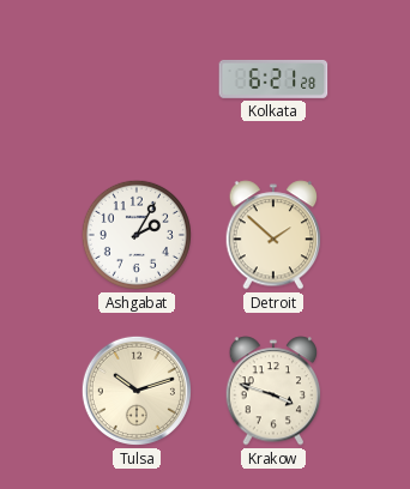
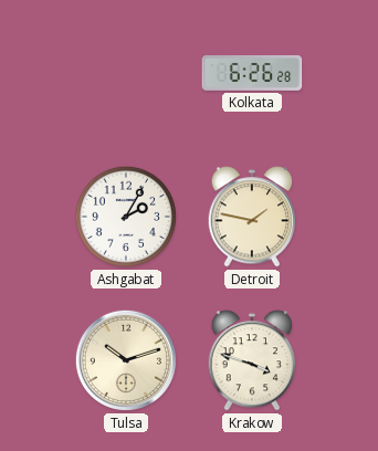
Kolkata: 6:21 -> 6:26
Detroit: 1:52 -> 1:47
